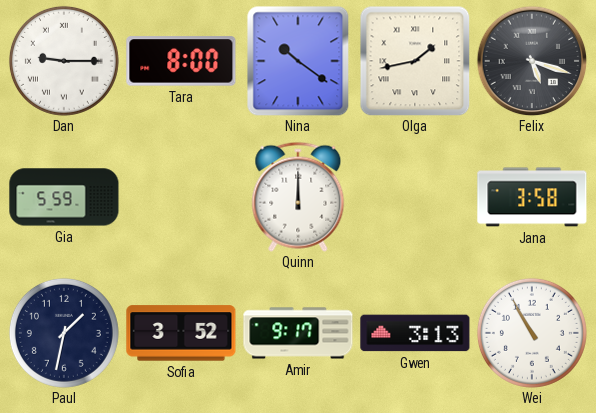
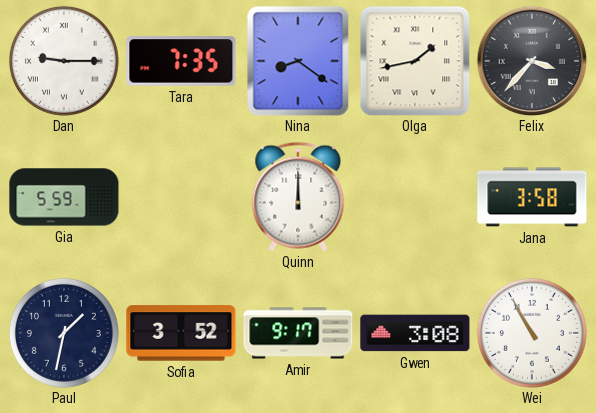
Tara: 8:00 -> 7:35
Nina: 10:21 -> 8:21
Felix: 5:18 -> 3:37
Gwen: 3:13 -> 3:08
